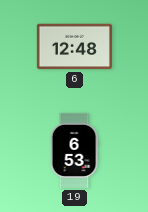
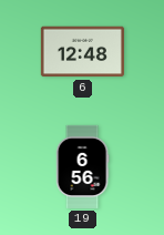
19: 6:53 -> 6:56
